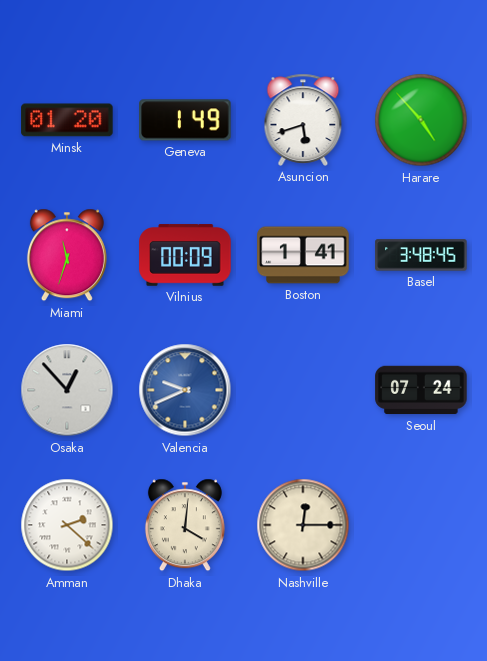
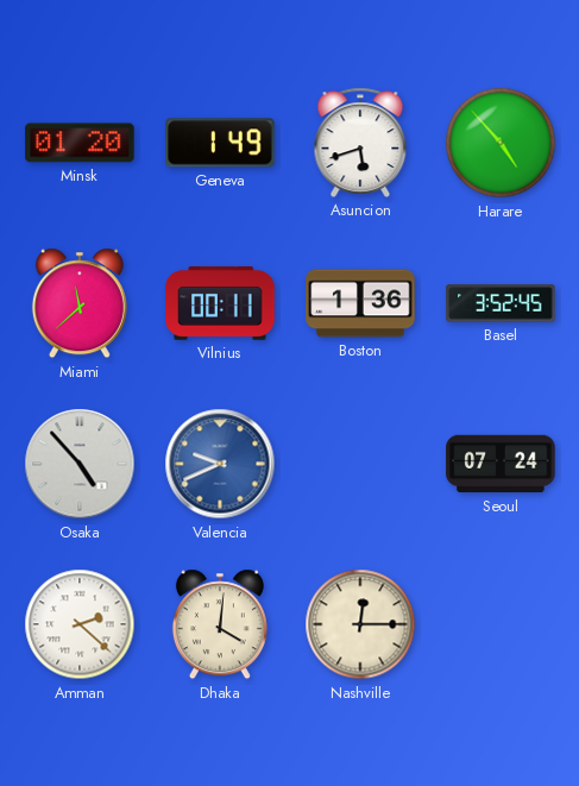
Miami: 11:33 -> 11:38
Vilnius: 00:09 -> 00:11
Boston: 1:41 -> 1:36
Basel: 3:48 -> 3:52
Osaka: 12:53 -> 4:53
